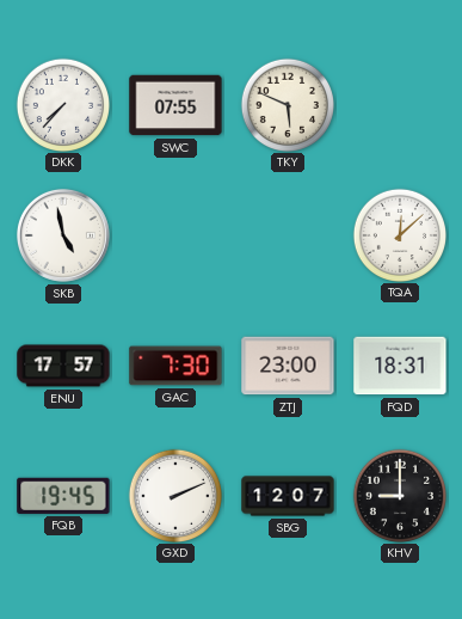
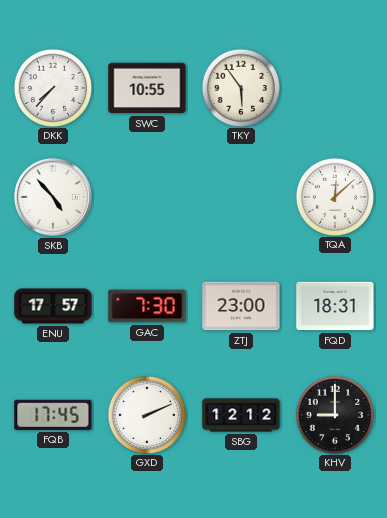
SWC: 07:55 -> 10:55
TKY: 5:49 -> 5:54
SKB: 4:58 -> 4:53
FQB: 19:45 -> 17:45
SBG: 12:07 -> 12:12
